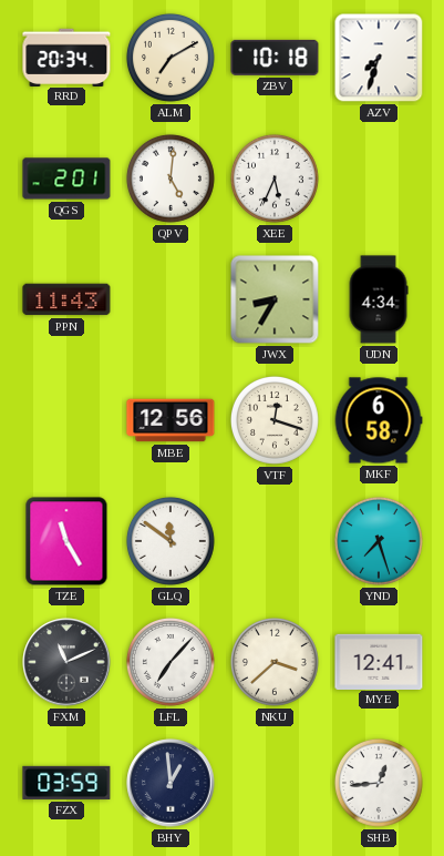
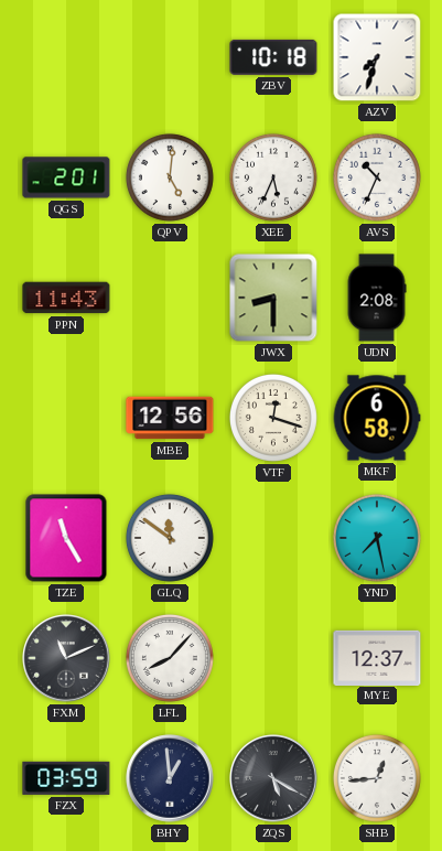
RRD: 20:34 -> none
ALM: 7:10 -> none
AVS: none -> 10:34
JWX: 8:35 -> 8:30
UDN: 4:34 -> 2:08
YND: 7:27 -> 7:28
LFL: 7:07 -> 8:07
NKU: 3:38 -> none
MYE: 12:41 -> 12:37
ZQS: none -> 5:20
